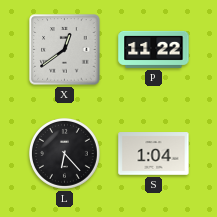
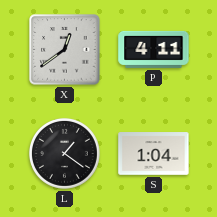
P: 11:22 -> 4:11
L: 6:23 -> 1:21
